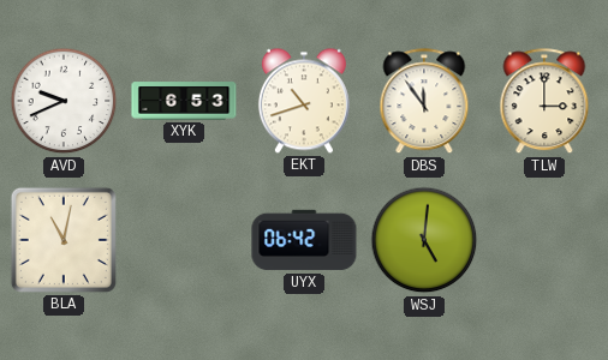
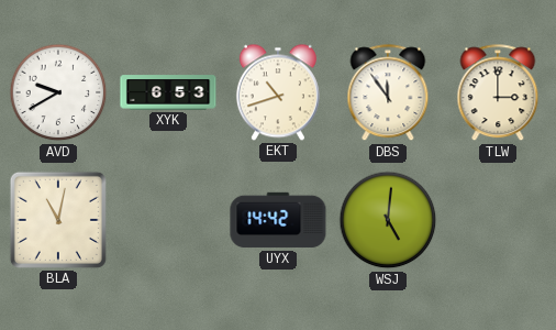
AVD: 9:41 -> 9:40
UYX: 06:42 -> 14:42
